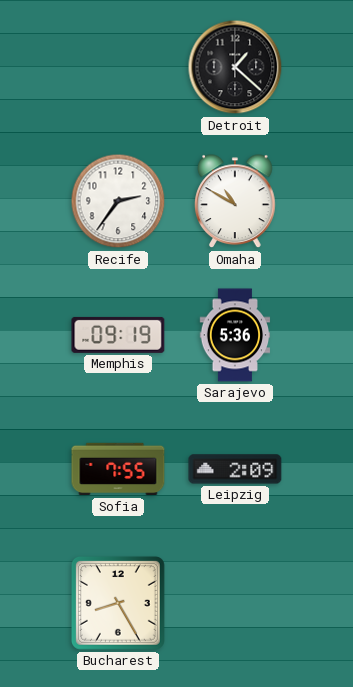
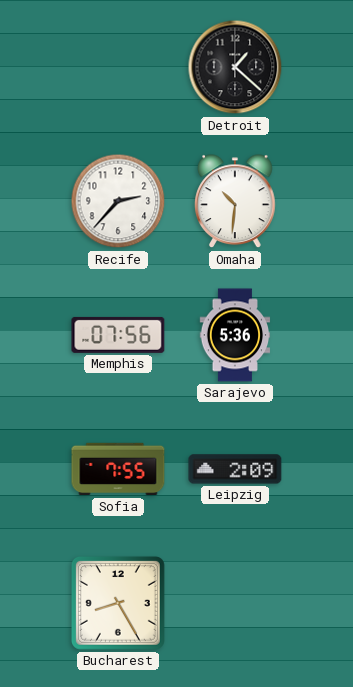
Recife: 2:36 -> 2:37
Omaha: 10:50 -> 10:31
Memphis: 09:19 -> 07:56
